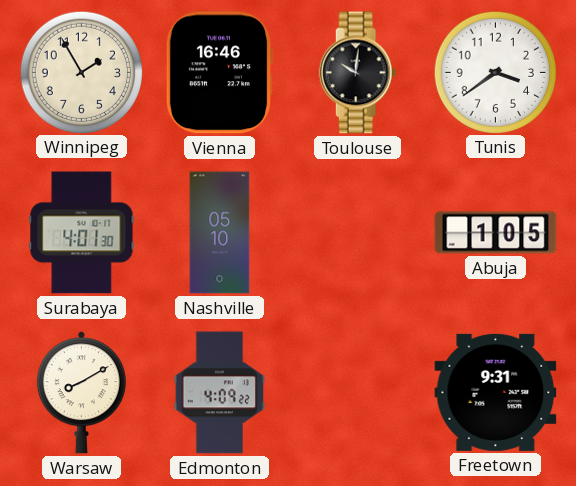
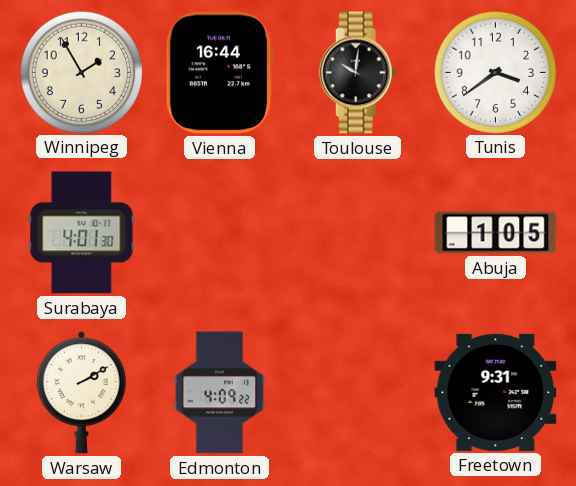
Vienna: 16:46 -> 16:44
Nashville: 05:10 -> none
Warsaw: 8:10 -> 2:10
